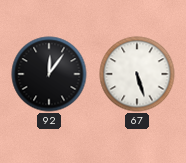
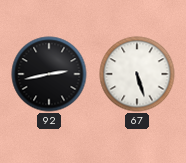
92: 12:06 -> 2:43
